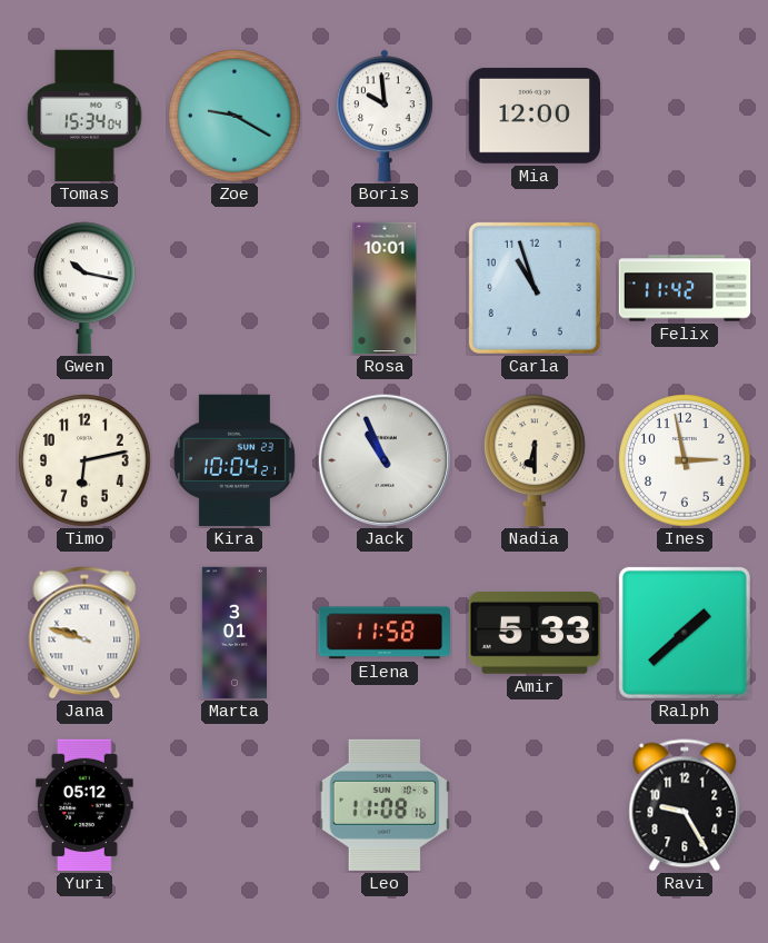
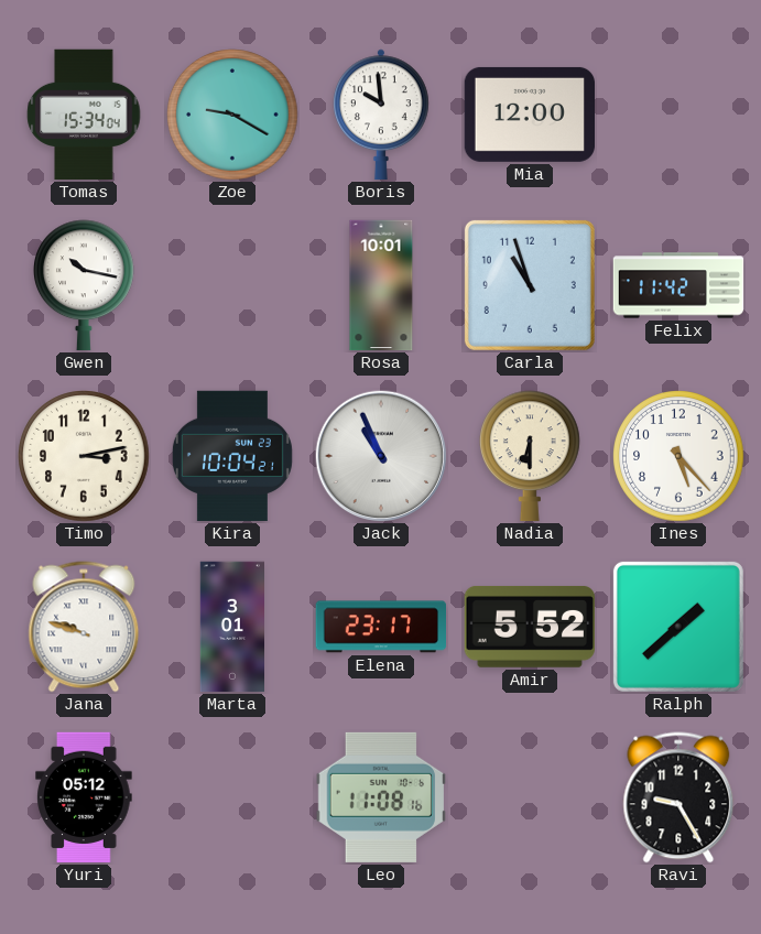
Timo: 6:13 -> 3:13
Ines: 2:58 -> 5:23
Elena: 11:58 -> 23:17
Amir: 5:33 -> 5:52
